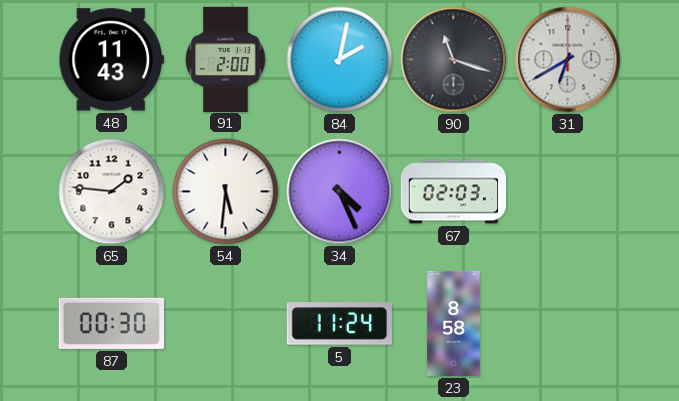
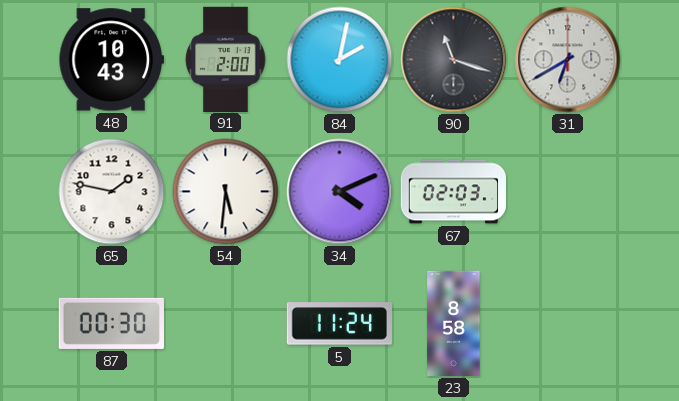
48: 11:43 -> 10:43
65: 1:46 -> 1:47
34: 4:26 -> 4:11
